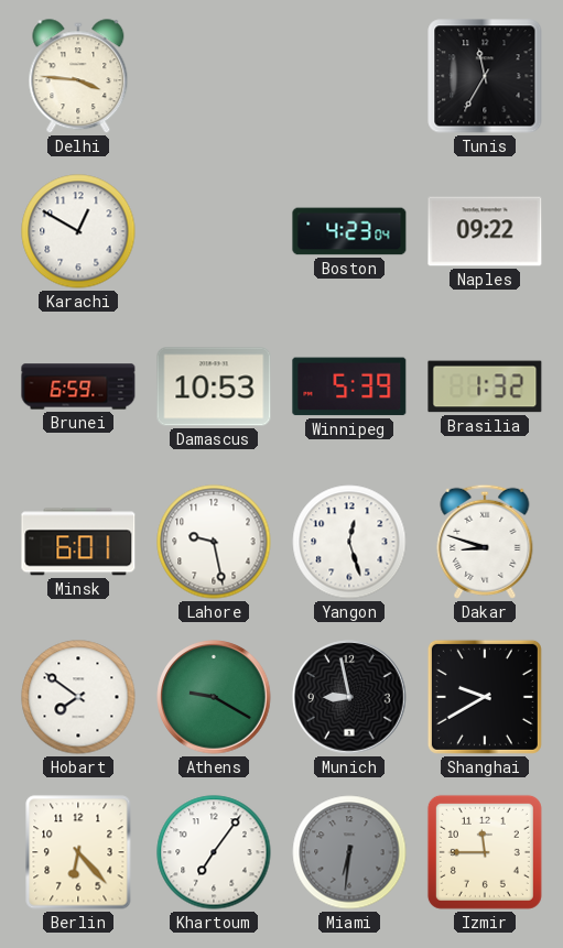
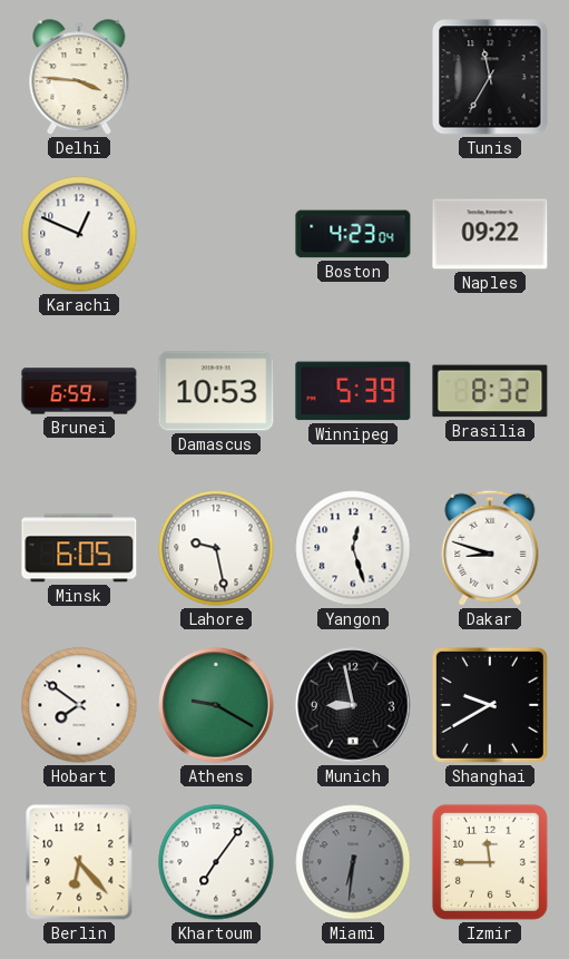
Karachi: 12:50 -> 12:49
Brasilia: 1:32 -> 8:32
Minsk: 6:01 -> 6:05
